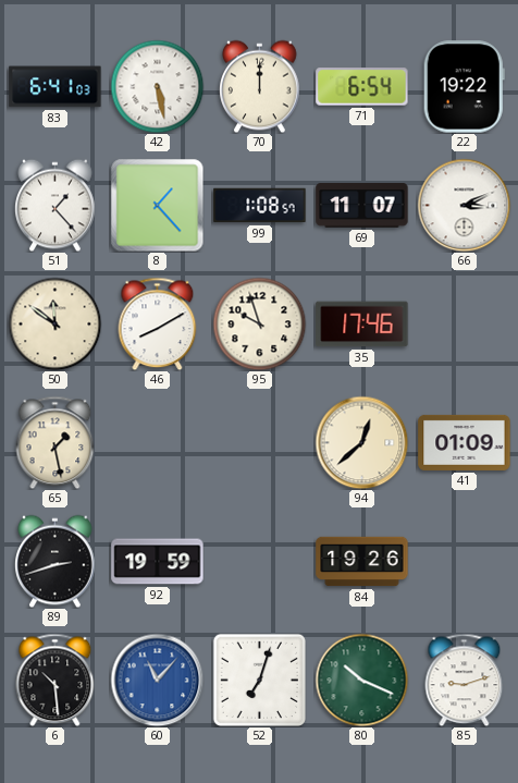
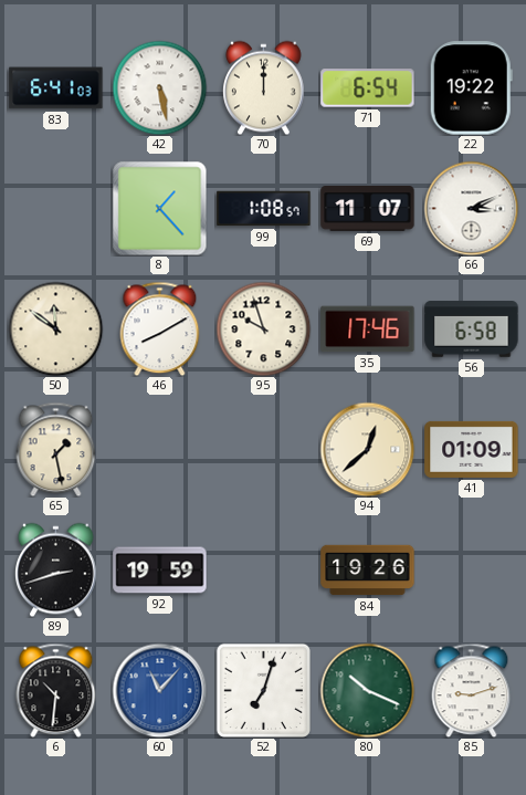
51: 1:23 -> none
56: none -> 6:58
6: 10:29 -> 10:31
